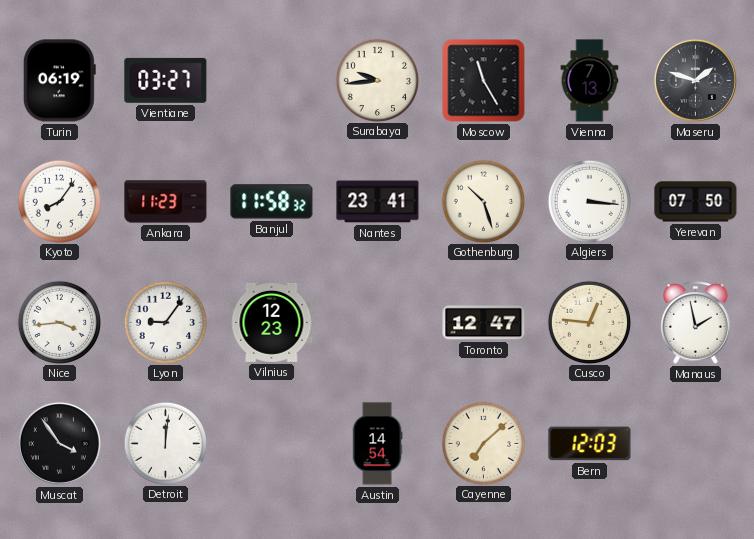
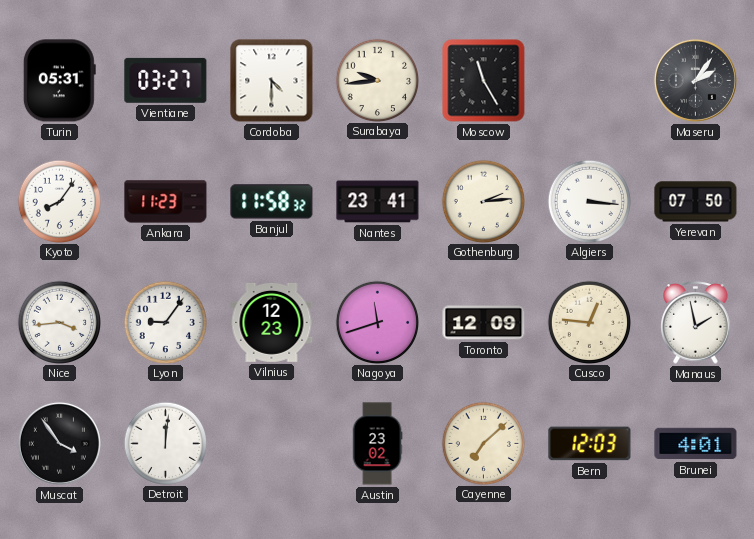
Turin: 06:19 -> 05:31
Cordoba: none -> 4:30
Vienna: 7:13 -> none
Maseru: 1:48 -> 2:06
Gothenburg: 10:27 -> 2:14
Nagoya: none -> 11:42
Toronto: 12:47 -> 12:09
Austin: 14:54 -> 23:02
Brunei: none -> 4:01
